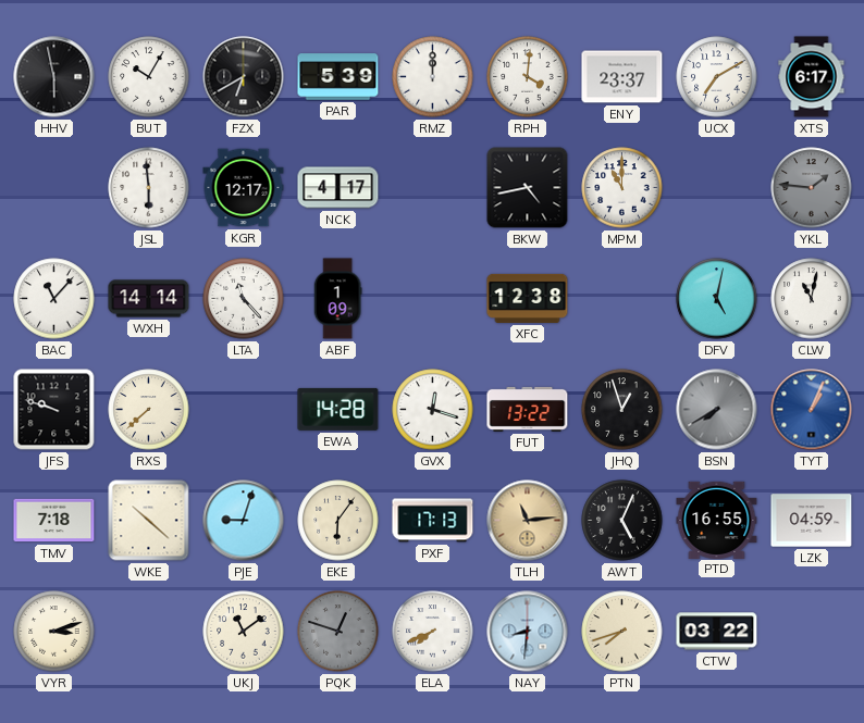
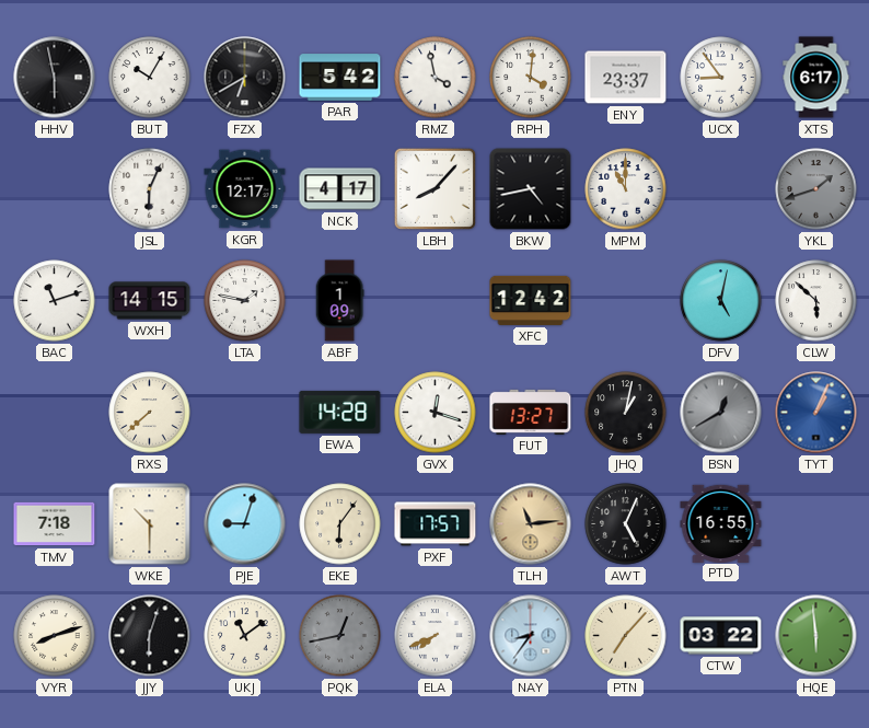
PAR: 5:39 -> 5:42
RMZ: 12:00 -> 3:58
UCX: 7:10 -> 8:54
JSL: 5:59 -> 6:04
LBH: none -> 8:07
YKL: 1:46 -> 1:42
BAC: 11:07 -> 11:12
WXH: 14:14 -> 14:15
LTA: 11:23 -> 1:47
XFC: 12:38 -> 12:42
CLW: 11:02 -> 5:52
JFS: 9:48 -> none
FUT: 13:22 -> 13:27
JHQ: 12:57 -> 1:02
BSN: 7:40 -> 12:40
WKE: 10:22 -> 10:30
PXF: 17:13 -> 17:57
LZK: 04:59 -> none
VYR: 3:12 -> 8:12
JJY: none -> 6:03
PQK: 12:48 -> 12:43
NAY: 8:31 -> 8:36
PTN: 7:42 -> 7:07
HQE: none -> 5:59
